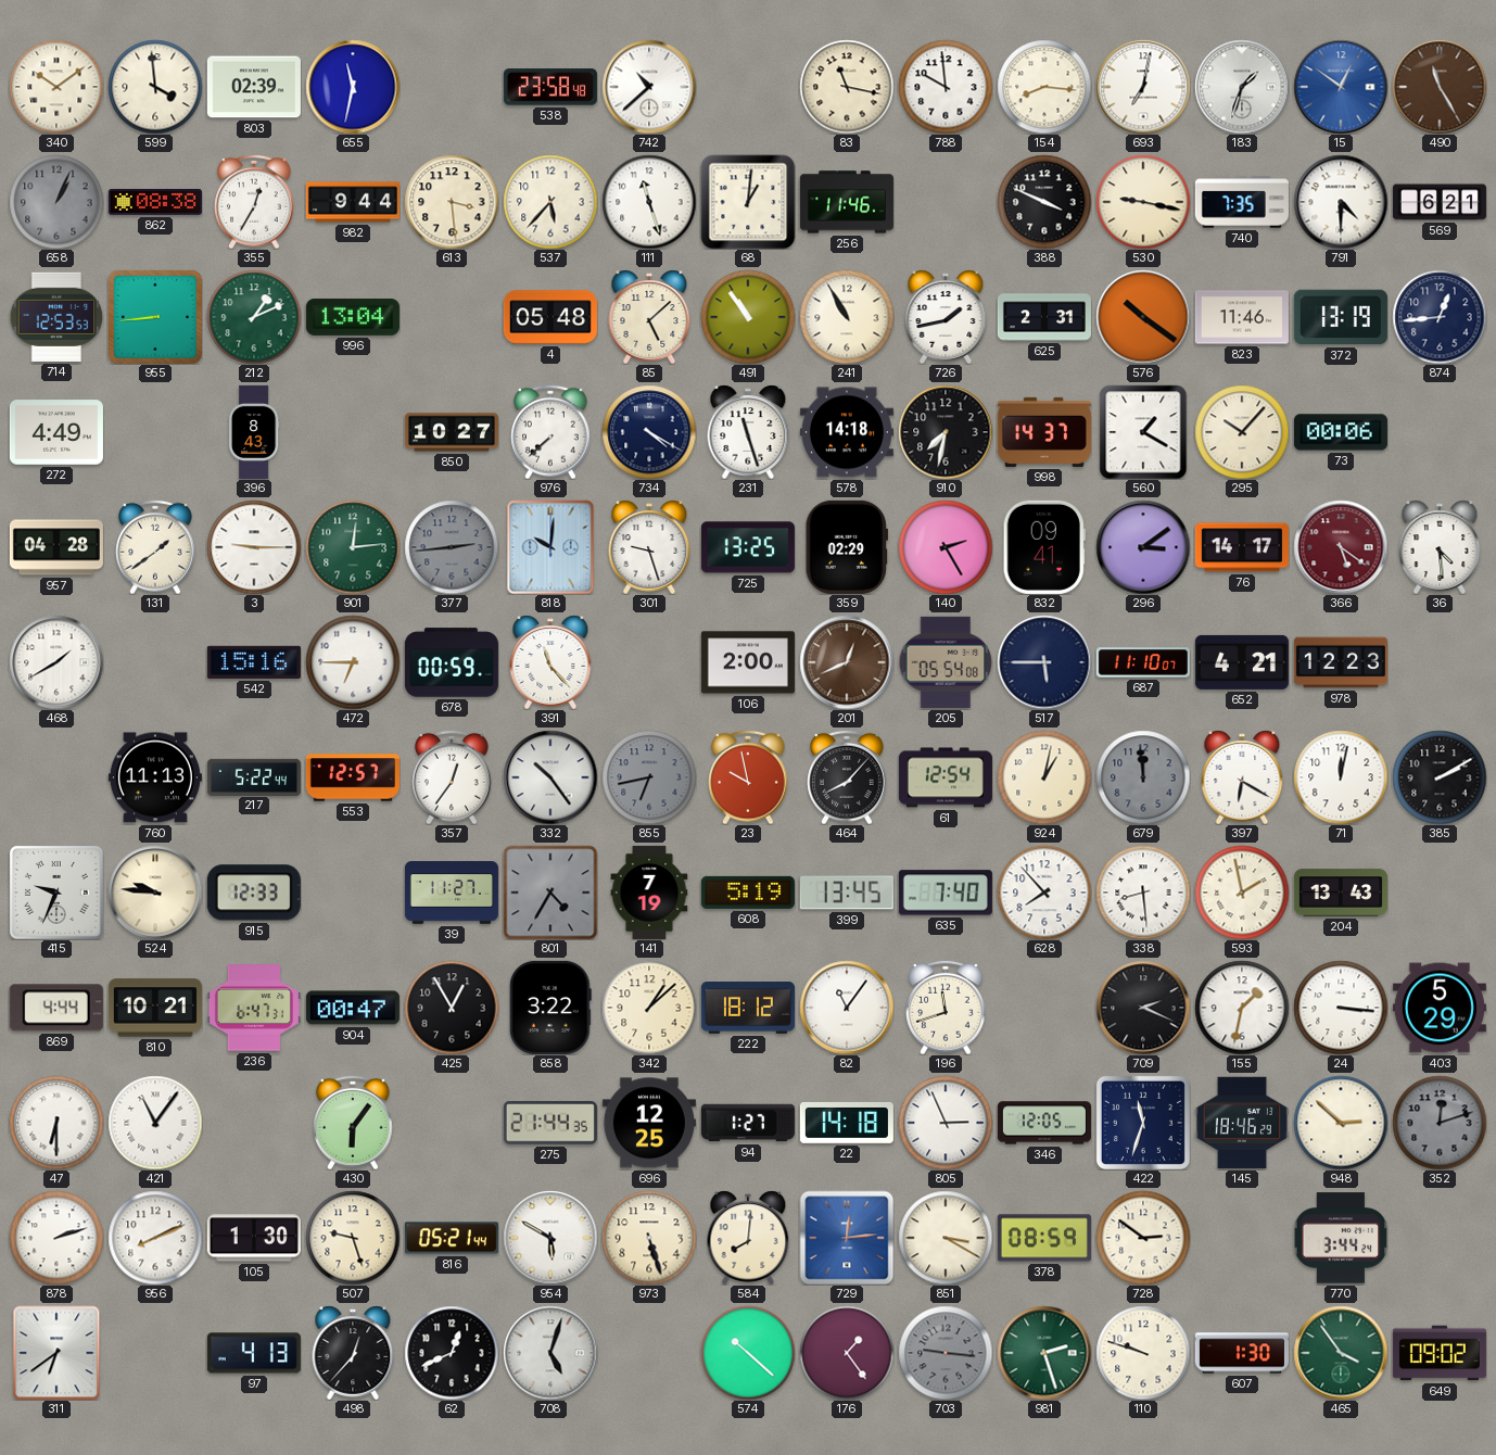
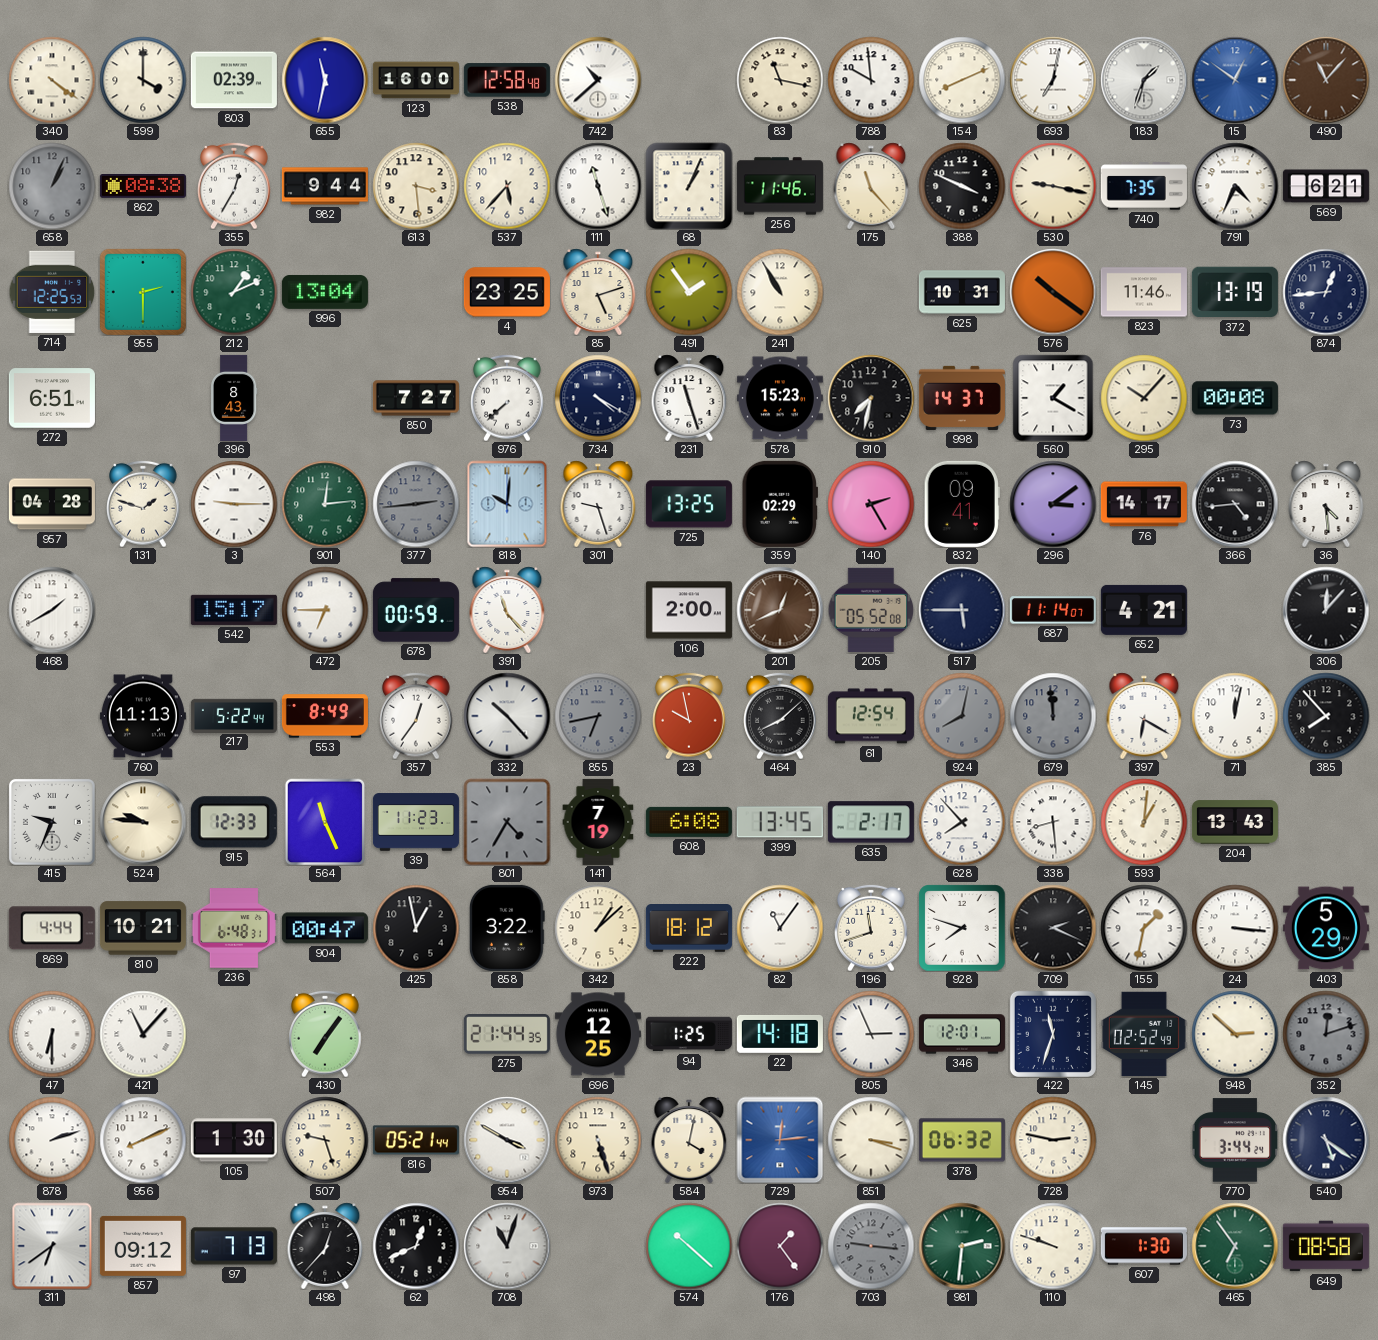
340: 10:09 -> 4:21
599: 3:59 -> 4:00
123: none -> 16:00
538: 23:58 -> 12:58
154: 8:16 -> 8:11
490: 11:25 -> 11:07
68: 1:01 -> 1:04
175: none -> 11:23
791: 4:30 -> 4:34
714: 12:53 -> 12:25
955: 8:44 -> 2:30
4: 05:48 -> 23:25
85: 5:08 -> 5:12
491: 10:54 -> 1:54
726: 1:43 -> none
625: 2:31 -> 10:31
272: 4:49 -> 6:51
850: 10:27 -> 7:27
578: 14:18 -> 15:23
73: 00:06 -> 00:08
131: 1:39 -> 1:48
366: 5:21 -> 4:44
366 dial: burgundy -> black
542: 15:16 -> 15:17
205: 05:54 -> 05:52
687: 11:10 -> 11:14
978: 12:23 -> none
306: none -> 12:07
553: 12:57 -> 8:49
332: 10:24 -> 10:23
464: 8:07 -> 8:08
924: 1:02 -> 8:02
924 dial: cream -> grey
385: 2:10 -> 7:53
564: none -> 11:26
39: 11:27 -> 11:23
608: 5:19 -> 6:08
635: 7:40 -> 2:17
593: 1:58 -> 1:01
236: 6:47 -> 6:48
425: 12:55 -> 12:58
928: none -> 7:48
421: 11:06 -> 11:07
430: 6:06 -> 7:06
94: 1:27 -> 1:25
346: 12:05 -> 12:01
145: 18:46 -> 02:52
954: 5:50 -> 3:50
584: 8:01 -> 4:02
851: 3:20 -> 3:18
378: 08:59 -> 06:32
728: 2:51 -> 2:47
540: none -> 5:21
857: none -> 09:12
97: 4:13 -> 7:13
708: 5:03 -> 11:03
981: 2:27 -> 2:31
465: 3:54 -> 6:54
649: 09:02 -> 08:58
